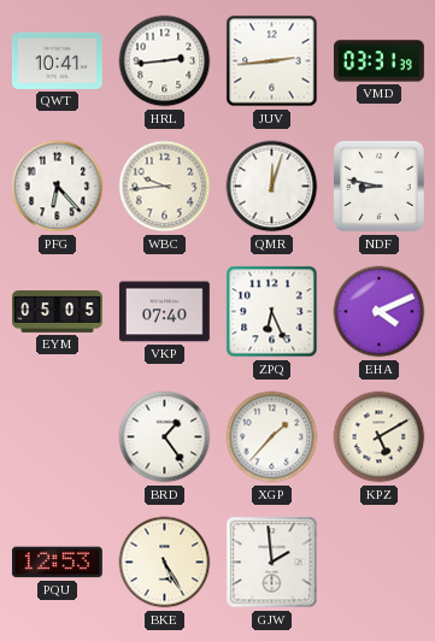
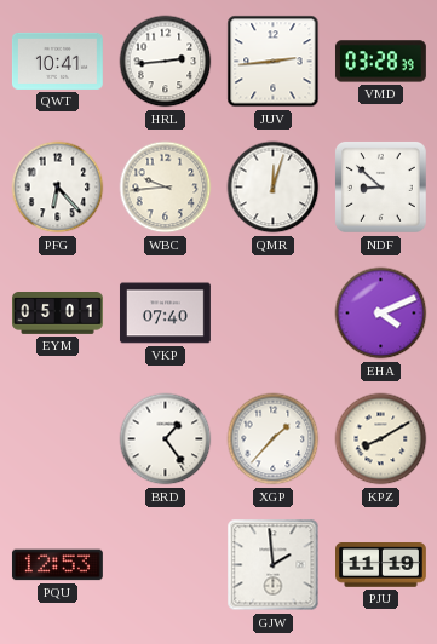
VMD: 03:31 -> 03:28
NDF: 8:47 -> 8:52
EYM: 05:05 -> 05:01
ZPQ: 6:26 -> none
KPZ: 5:10 -> 8:10
BKE: 5:25 -> none
PJU: none -> 11:19
